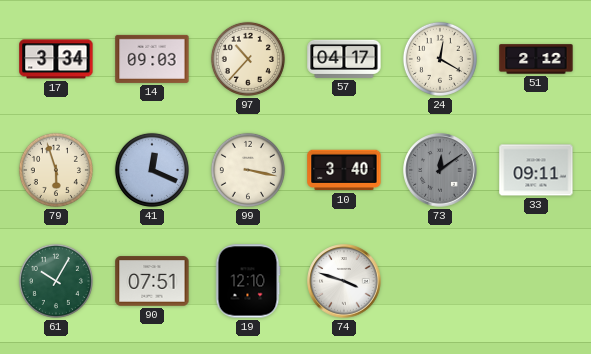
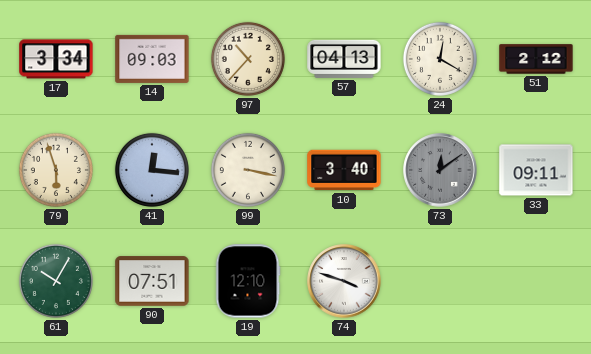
57: 04:17 -> 04:13
41: 12:19 -> 12:16
